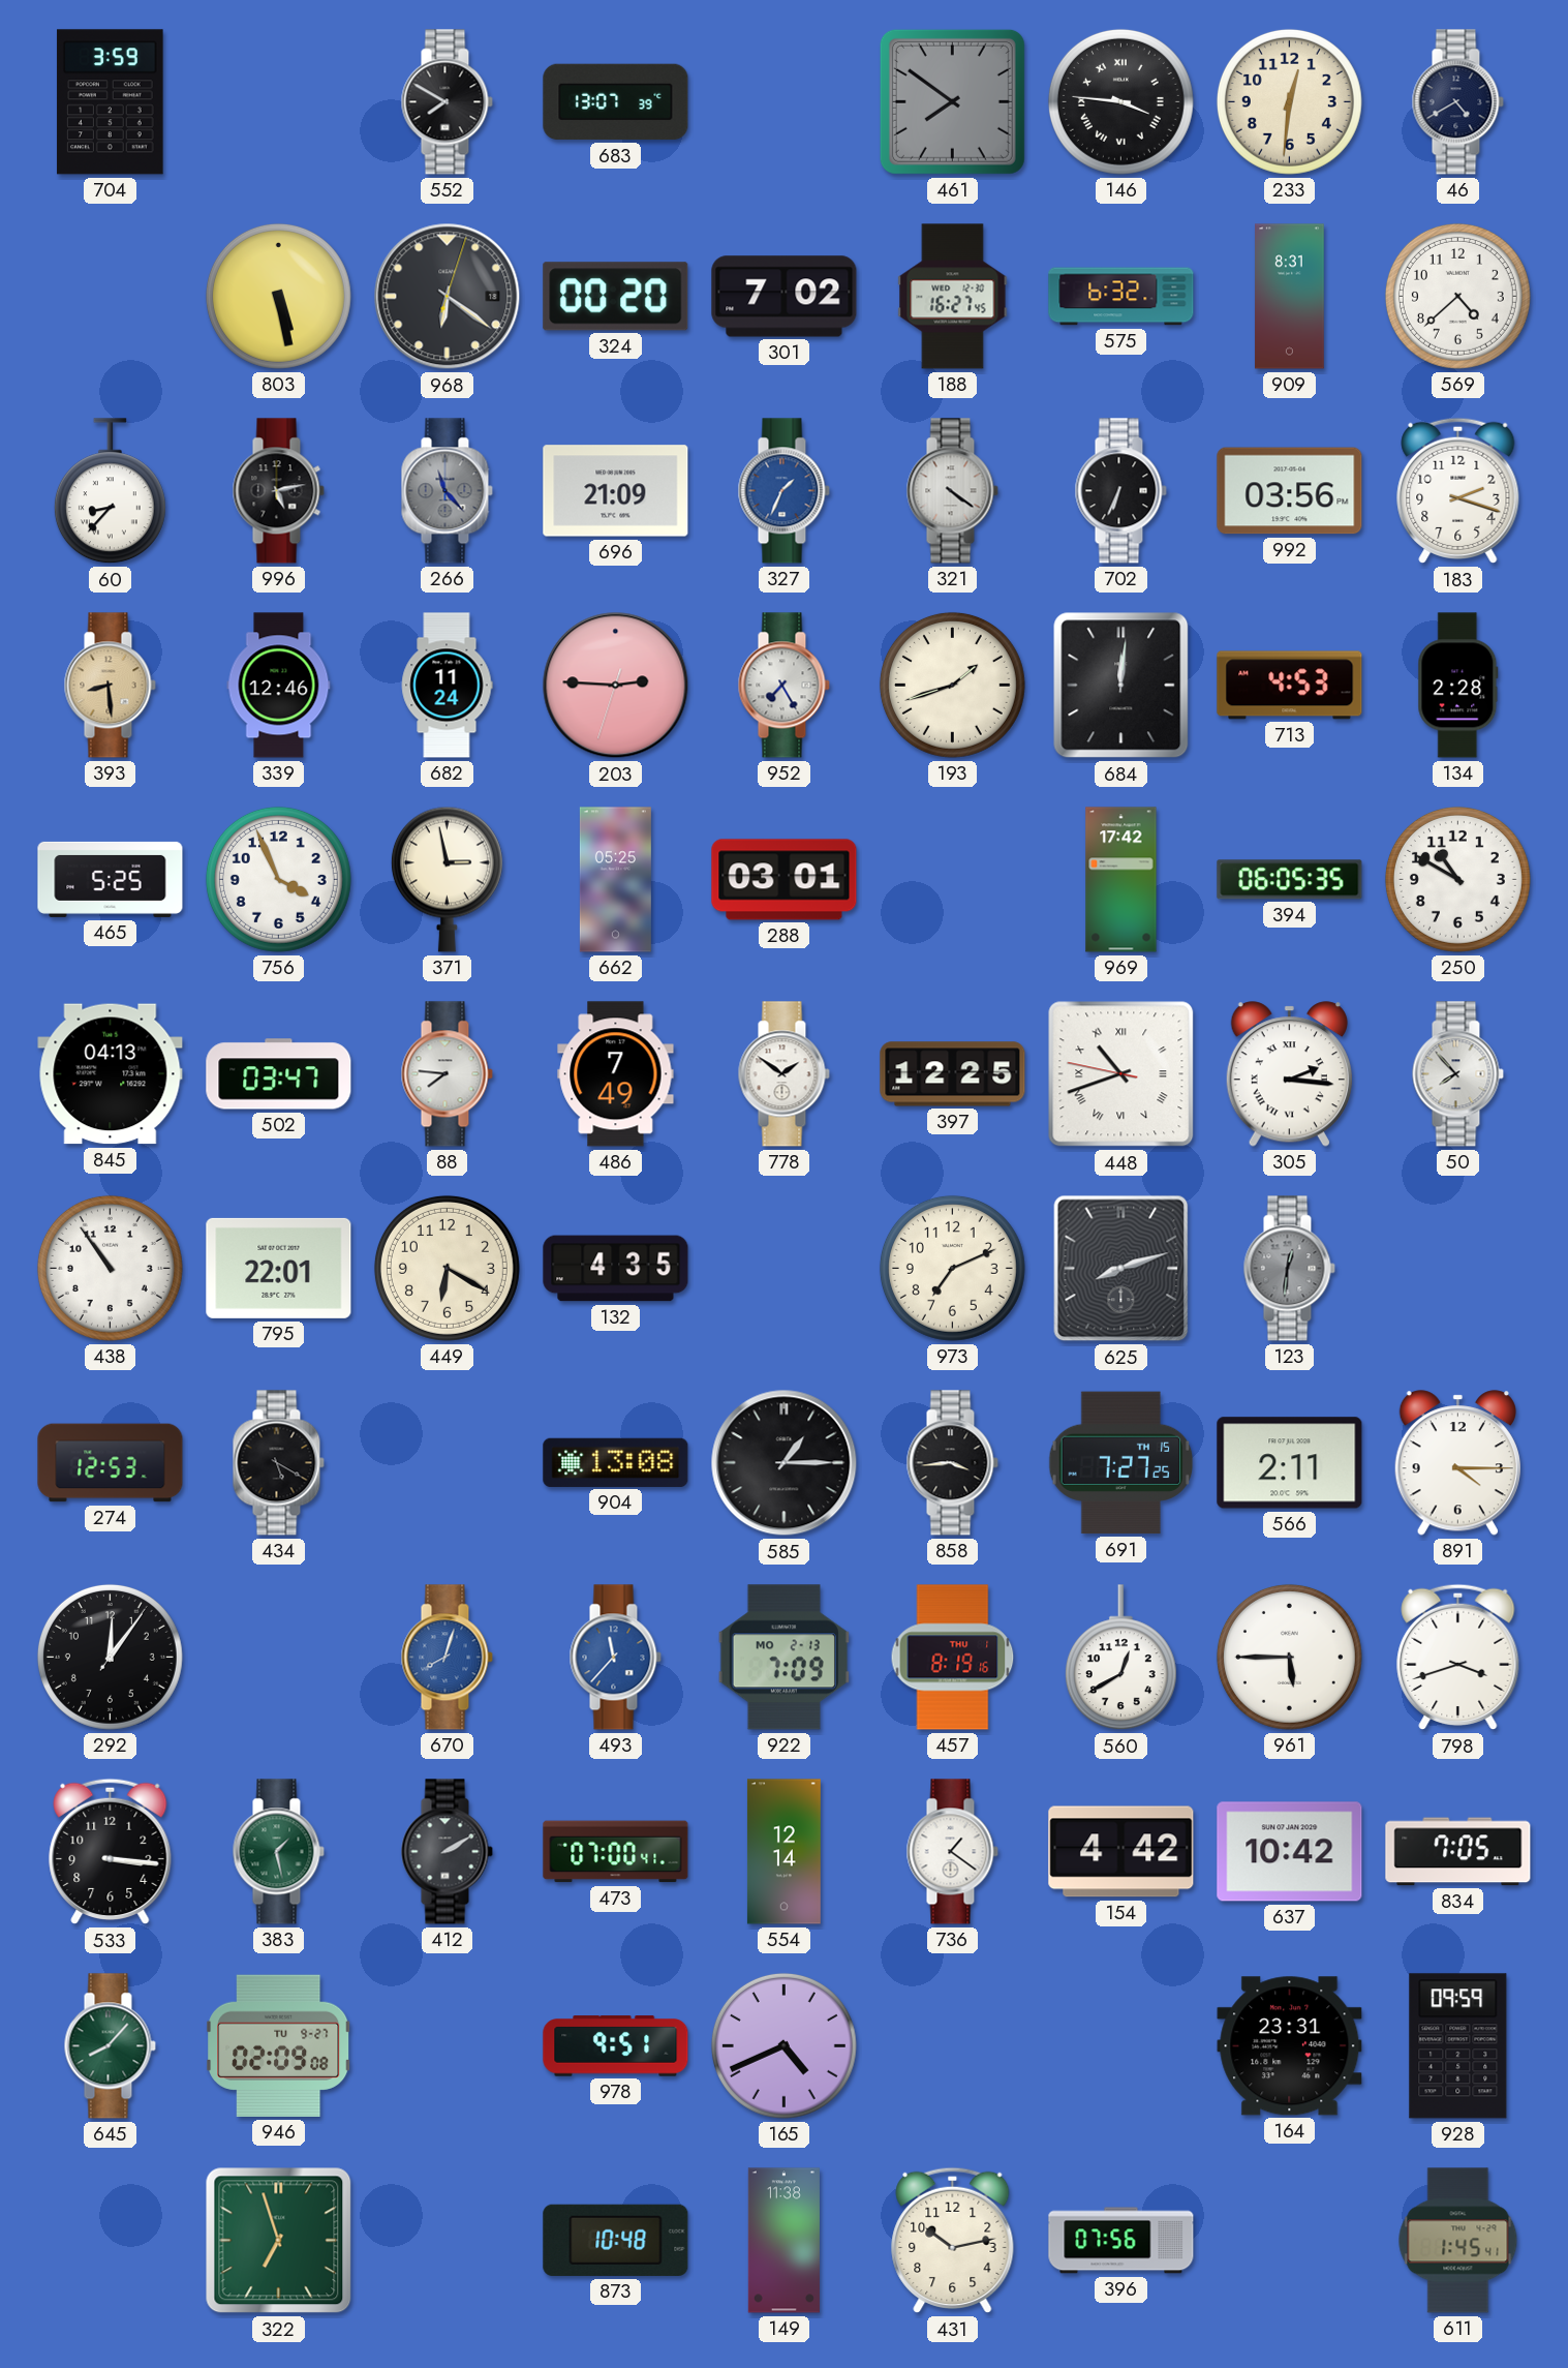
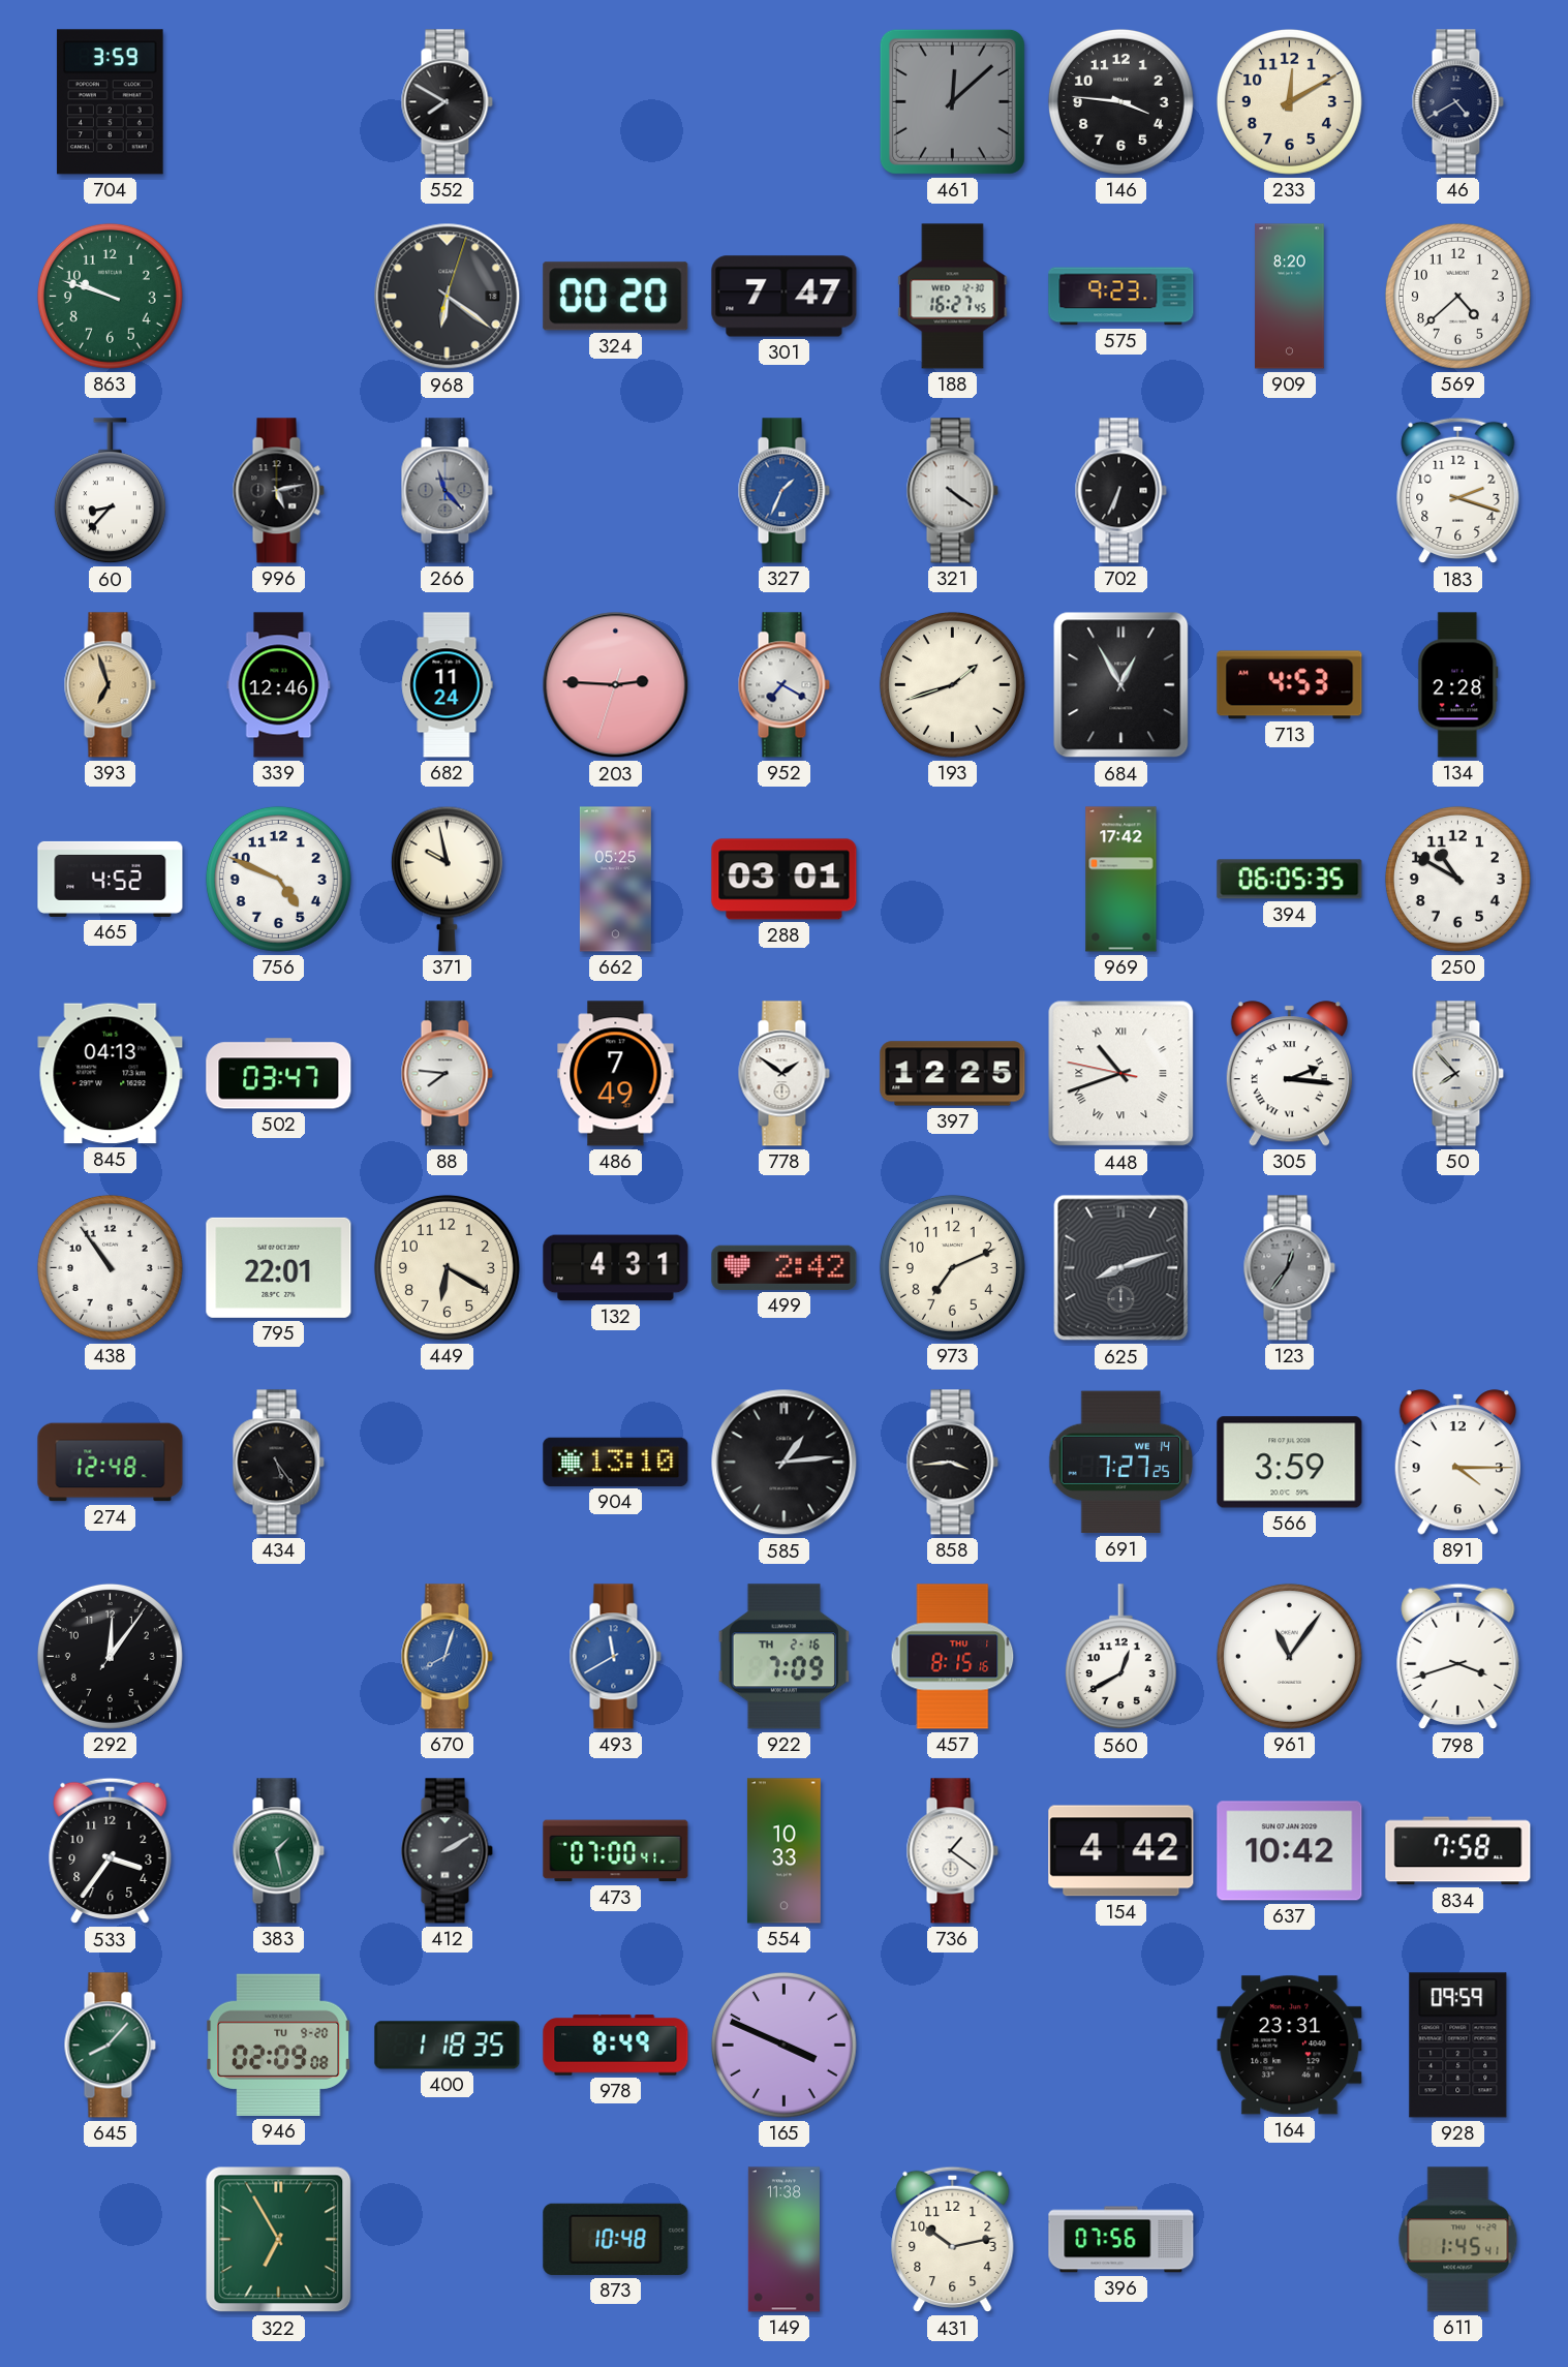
683: 13:07 -> none
461: 7:51 -> 12:08
146 numerals: Roman -> Arabic
233: 12:31 -> 12:10
863: none -> 9:48
803: 5:28 -> none
301: 7:02 -> 7:47
575: 6:32 -> 9:23
909: 8:31 -> 8:20
696: 21:09 -> none
992: 03:56 -> none
393: 8:29 -> 6:57
952: 7:25 -> 7:20
684: 12:01 -> 12:55
465: 5:25 -> 4:52
756: 3:56 -> 4:49
371: 2:58 -> 9:58
132: 4:35 -> 4:31
499: none -> 2:42
123: 12:31 -> 12:36
274: 12:53 -> 12:48
434: 5:20 -> 5:24
904: 13:08 -> 13:10
585: 1:15 -> 1:14
691 date: TH 15 -> WE 14
566: 2:11 -> 3:59
493: 11:37 -> 11:40
922 date: MO 2-13 -> TH 2-16
457: 8:19 -> 8:15
961: 5:45 -> 11:06
533: 3:16 -> 3:36
554: 12:14 -> 10:33
834: 7:05 -> 7:58
946 date: TU 9-27 -> TU 9-20
400: none -> 1:18
978: 9:51 -> 8:49
165: 4:41 -> 3:49
322: 6:57 -> 6:55
